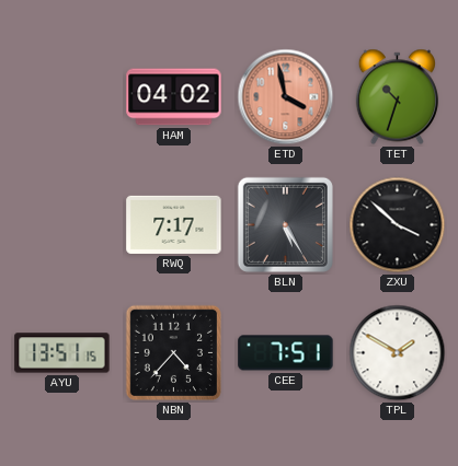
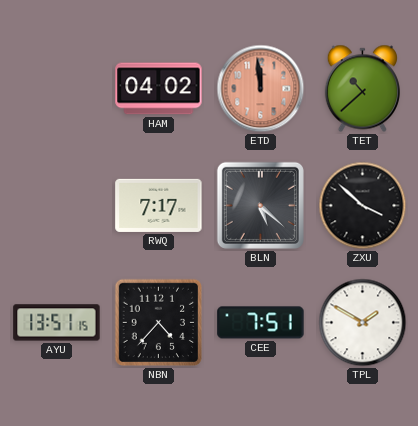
ETD: 3:58 -> 11:59
TET: 10:33 -> 10:38
BLN: 5:25 -> 5:22
